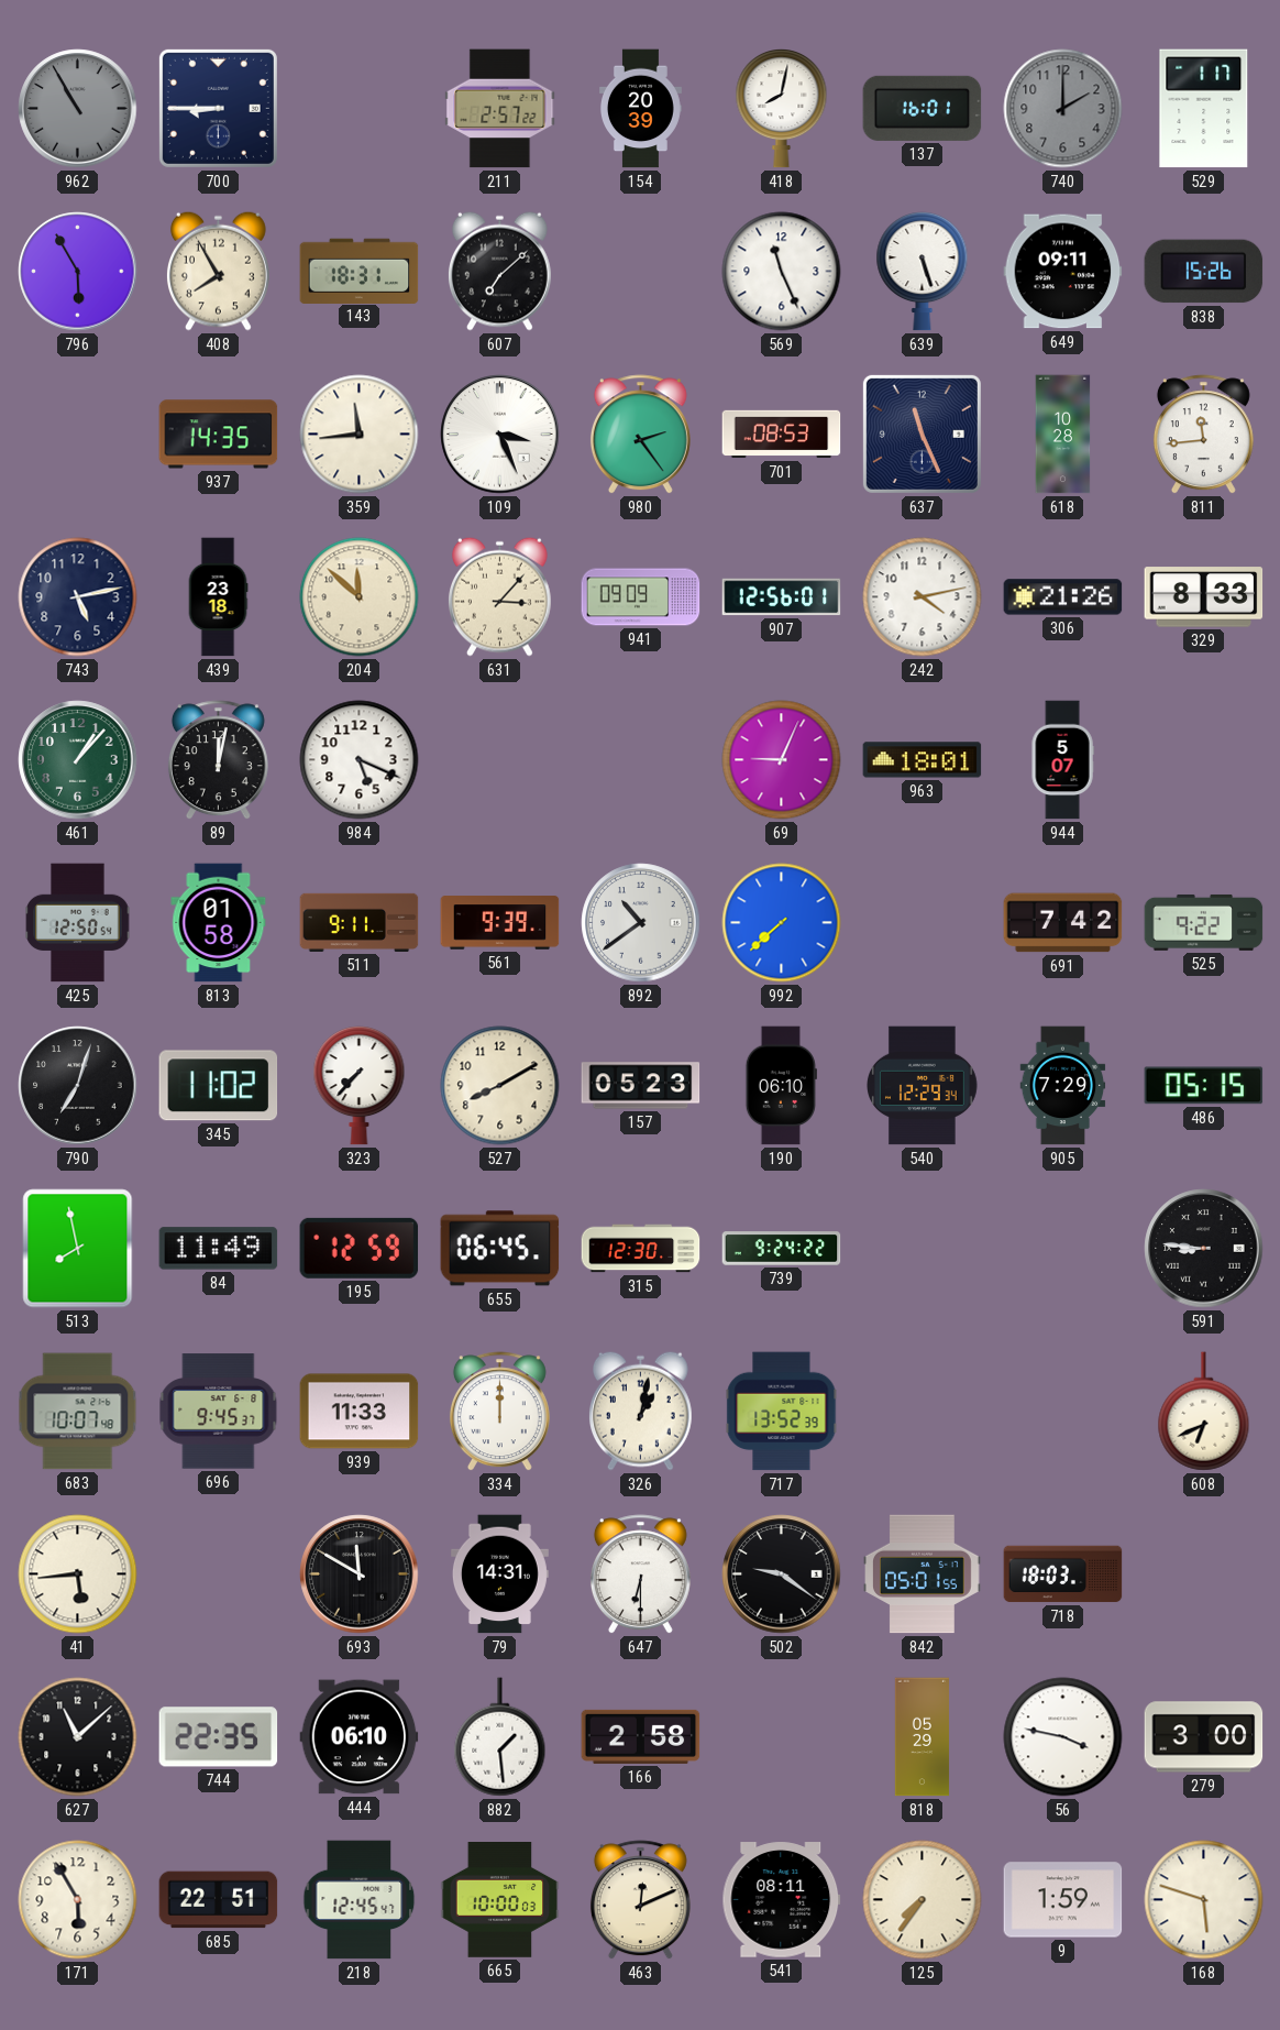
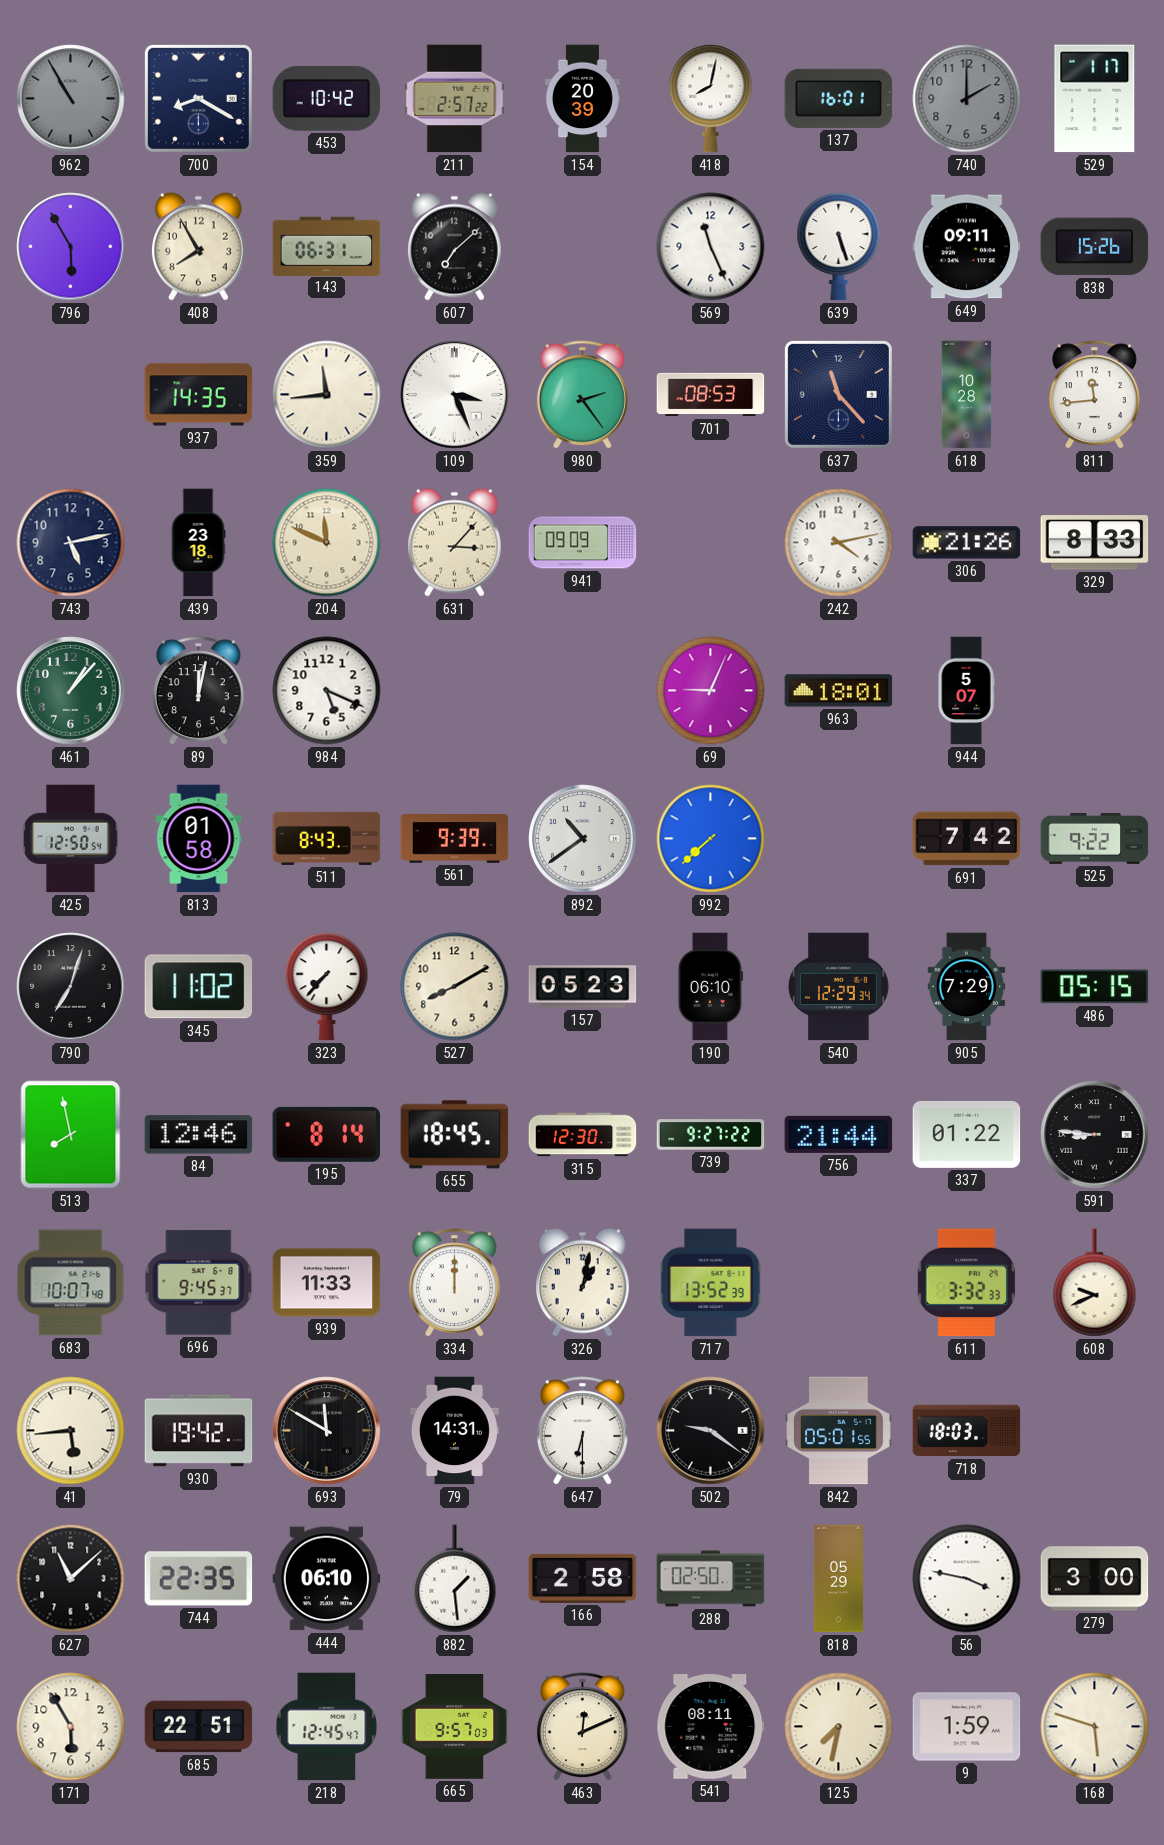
700: 8:45 -> 8:20
453: none -> 10:42
143: 18:31 -> 06:31
637: 11:26 -> 11:23
204: 11:52 -> 11:49
907: 12:56 -> none
511: 9:11 -> 8:43
84: 11:49 -> 12:46
195: 12:59 -> 8:14
655: 06:45 -> 18:45
739: 9:24 -> 9:27
756: none -> 21:44
337: none -> 01:22
611: none -> 3:32
608: 6:41 -> 9:41
930: none -> 19:42
288: none -> 02:50
665: 10:00 -> 9:57
125: 7:36 -> 7:32
